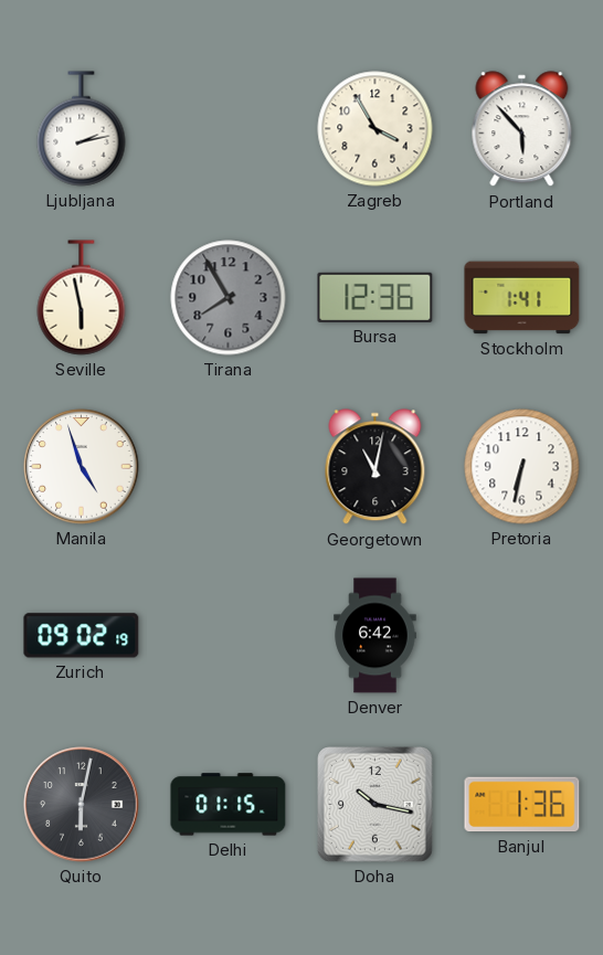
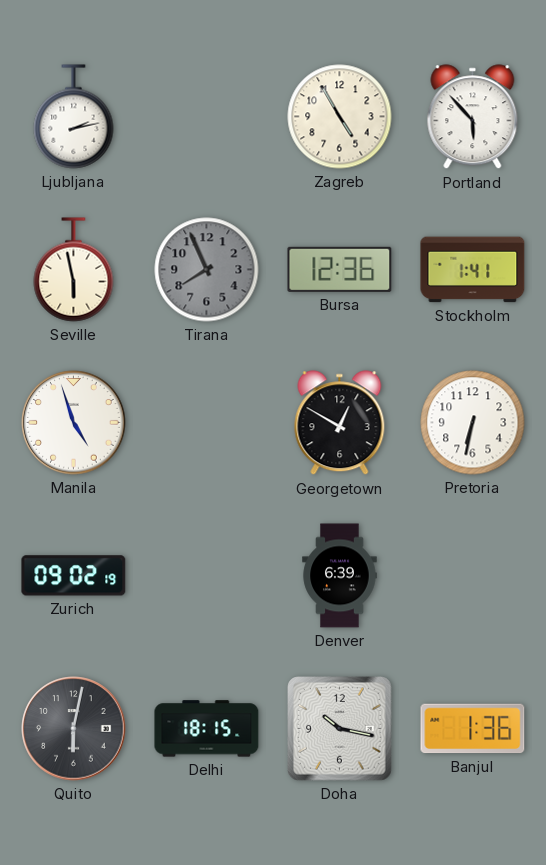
Zagreb: 3:55 -> 4:55
Tirana: 7:55 -> 7:56
Georgetown: 11:02 -> 12:50
Denver: 6:42 -> 6:39
Delhi: 01:15 -> 18:15
